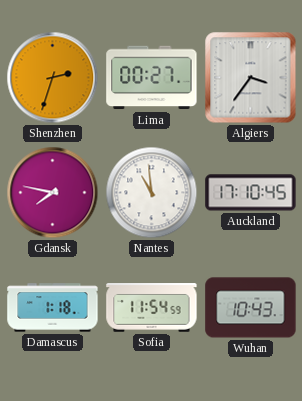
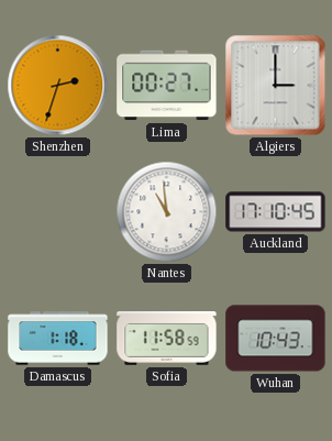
Algiers: 3:36 -> 3:00
Gdansk: 7:47 -> none
Sofia: 11:54 -> 11:58
